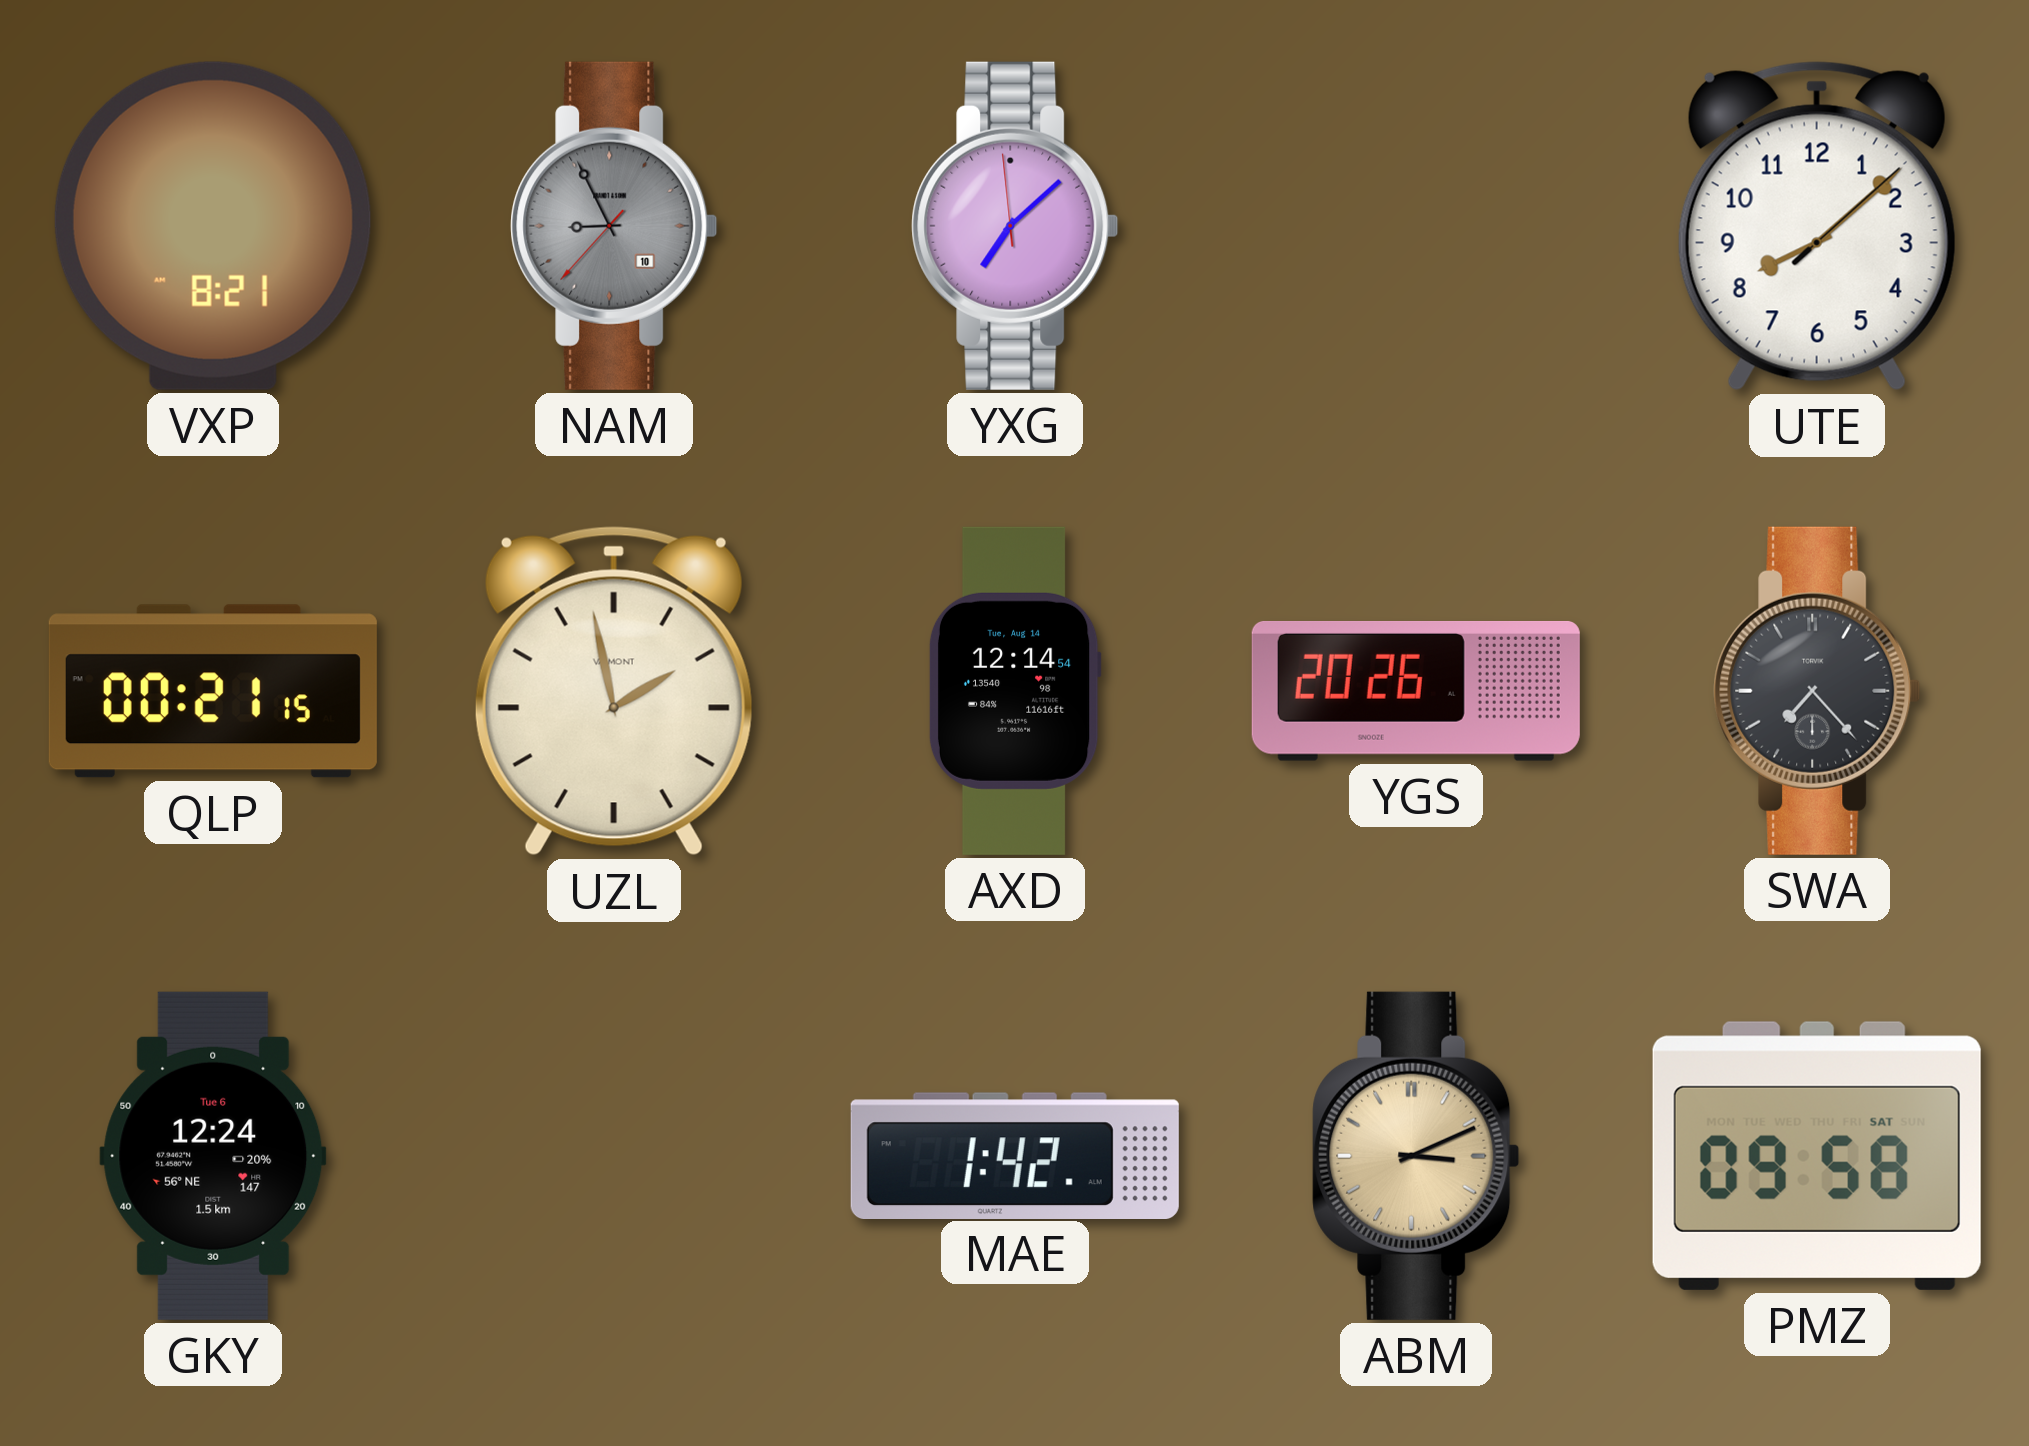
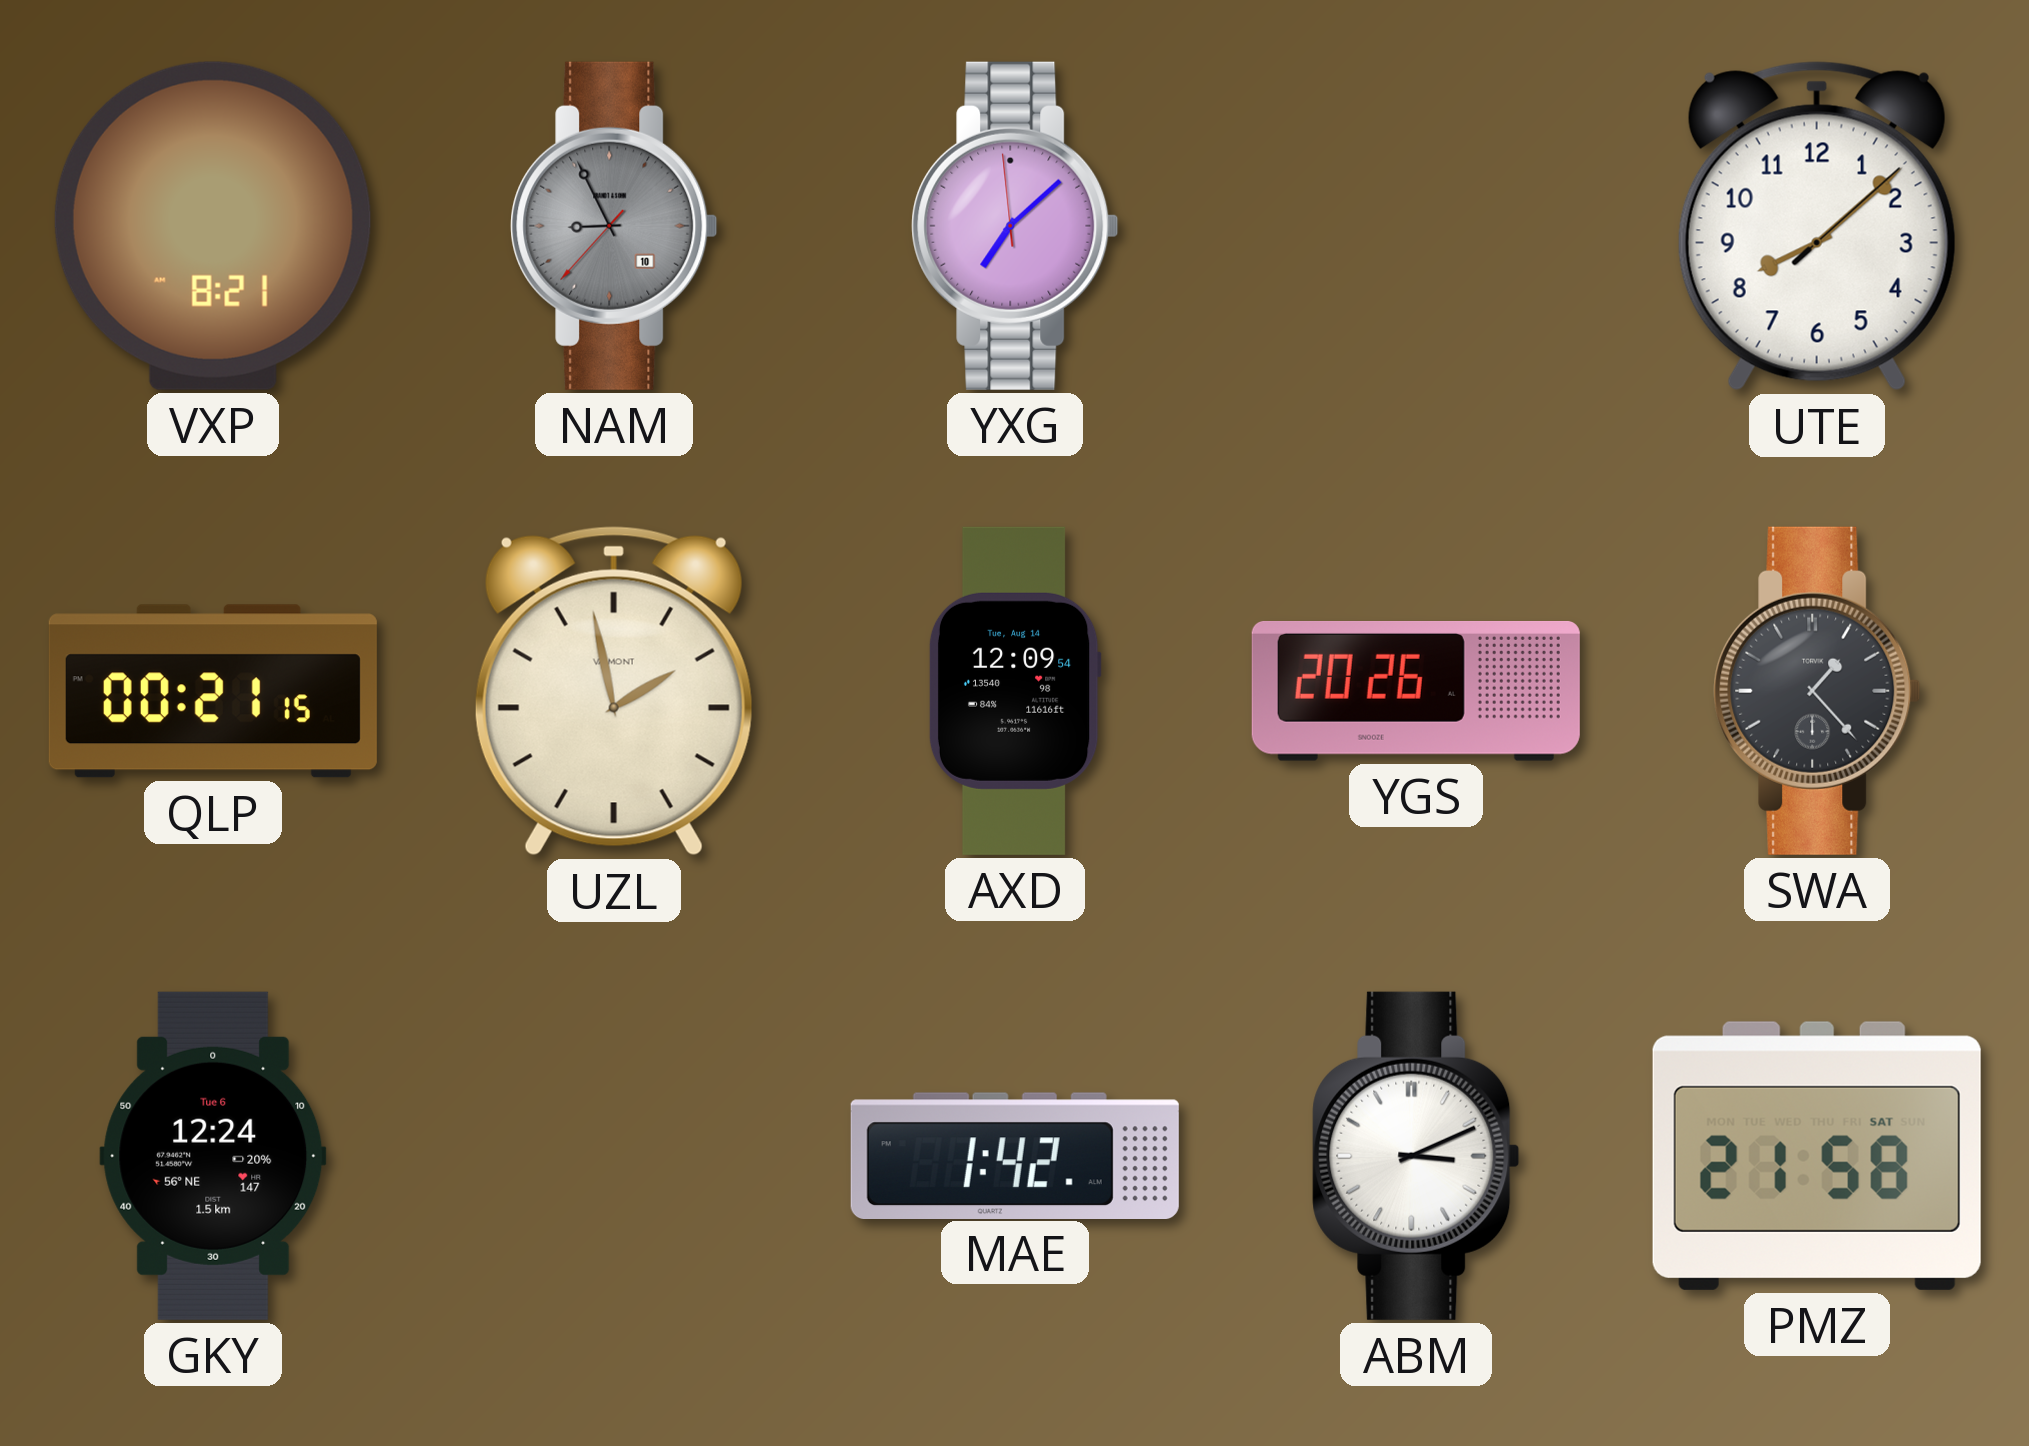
AXD: 12:14 -> 12:09
SWA: 7:23 -> 1:23
ABM dial: champagne -> white
PMZ: 09:58 -> 21:58
